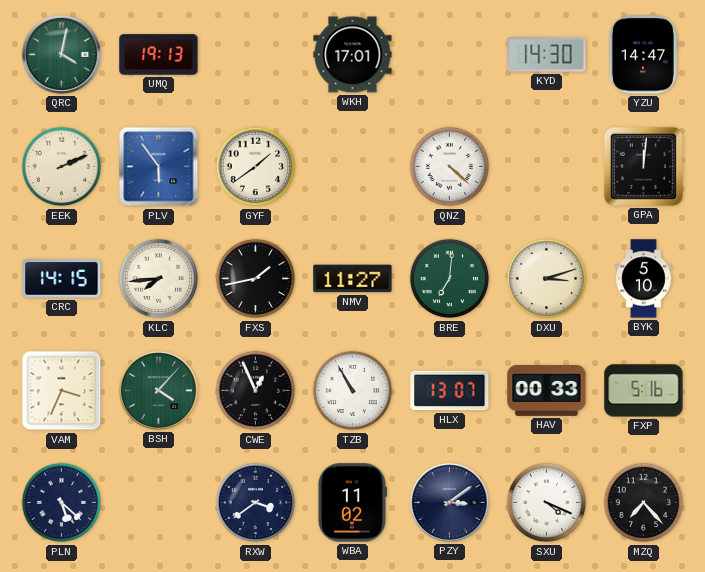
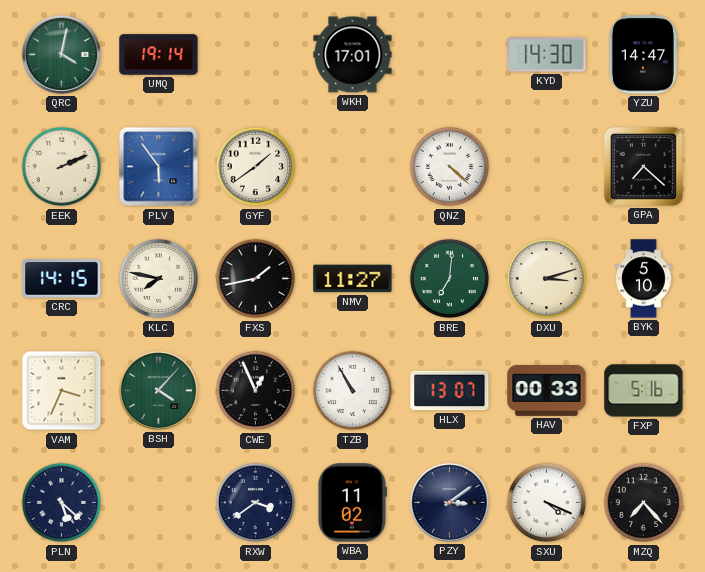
UMQ: 19:13 -> 19:14
GPA: 12:01 -> 7:22
KLC: 7:44 -> 7:47
